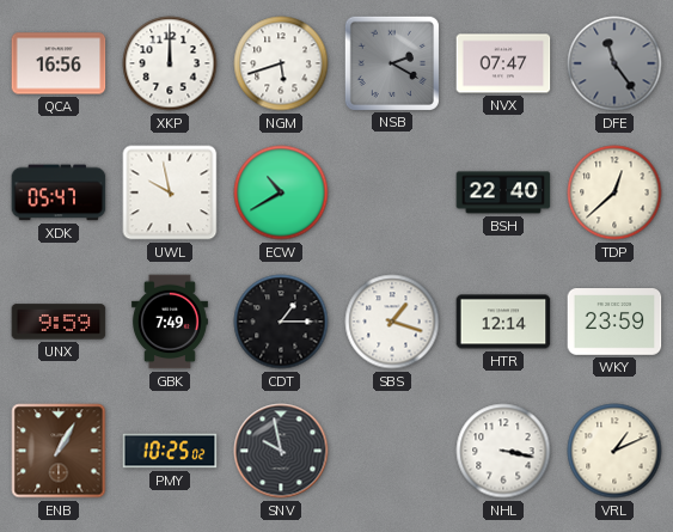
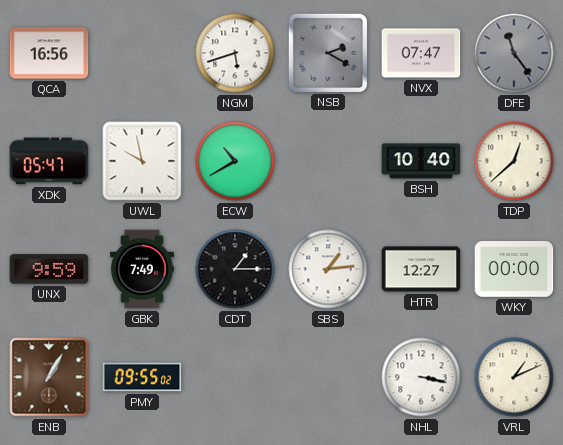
XKP: 12:00 -> none
BSH: 22:40 -> 10:40
SBS: 1:18 -> 1:14
HTR: 12:14 -> 12:27
WKY: 23:59 -> 00:00
PMY: 10:25 -> 09:55
SNV: 9:58 -> none
